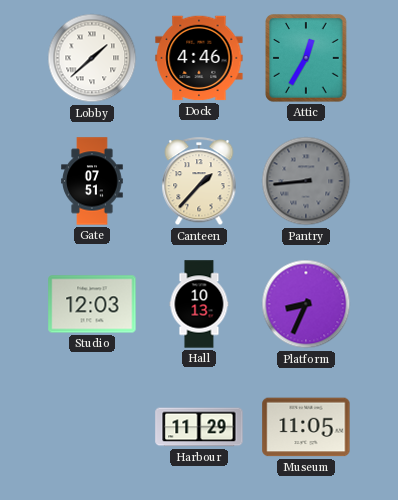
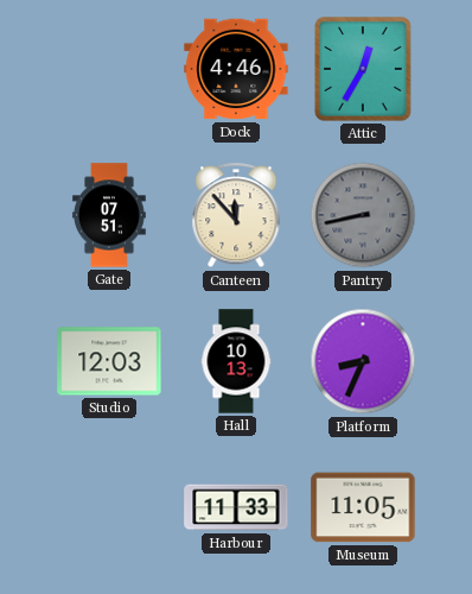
Lobby: 1:38 -> none
Canteen: 1:37 -> 11:53
Pantry: 8:44 -> 8:43
Harbour: 11:29 -> 11:33
